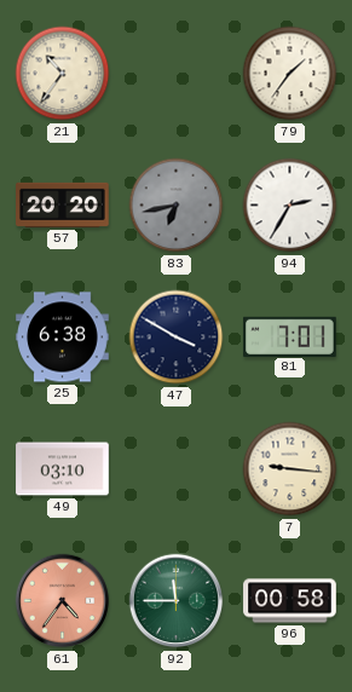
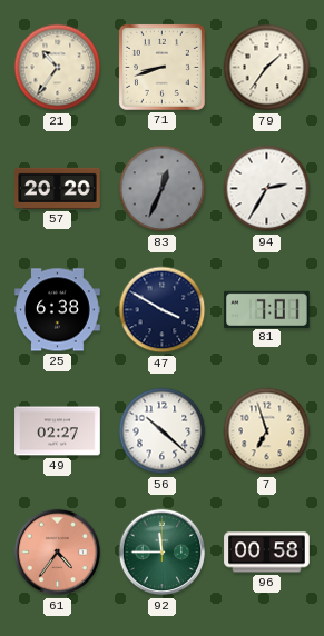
71: none -> 8:42
83: 6:43 -> 12:34
49: 03:10 -> 02:27
56: none -> 10:22
7: 9:16 -> 6:57
